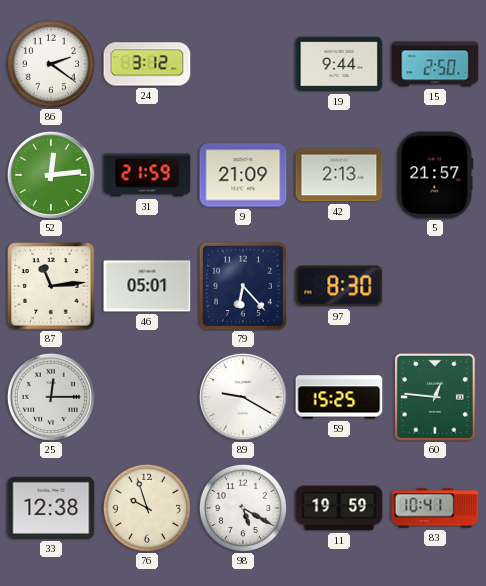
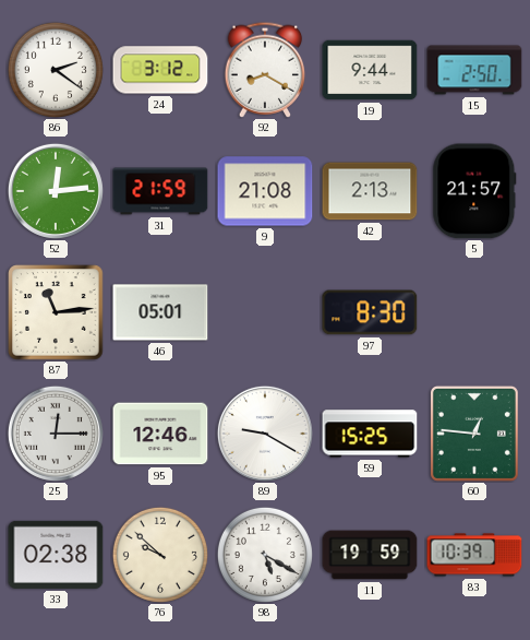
92: none -> 8:20
9: 21:09 -> 21:08
79: 6:23 -> none
95: none -> 12:46
33: 12:38 -> 02:38
76: 9:57 -> 9:52
83: 10:41 -> 10:39
